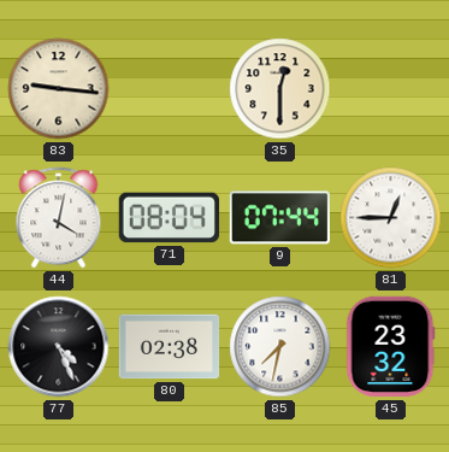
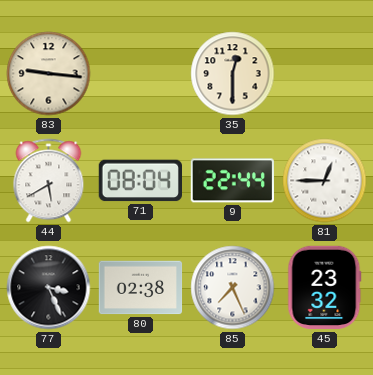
44: 4:02 -> 5:40
9: 07:44 -> 22:44
77: 4:26 -> 3:26
85: 7:32 -> 7:26
